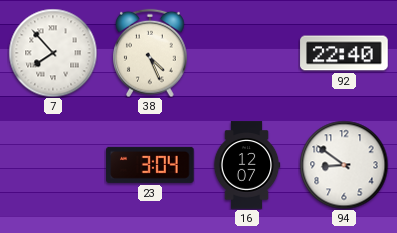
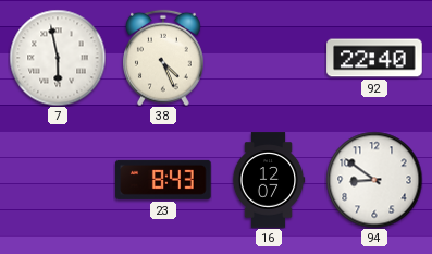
7: 7:53 -> 5:58
23: 3:04 -> 8:43
